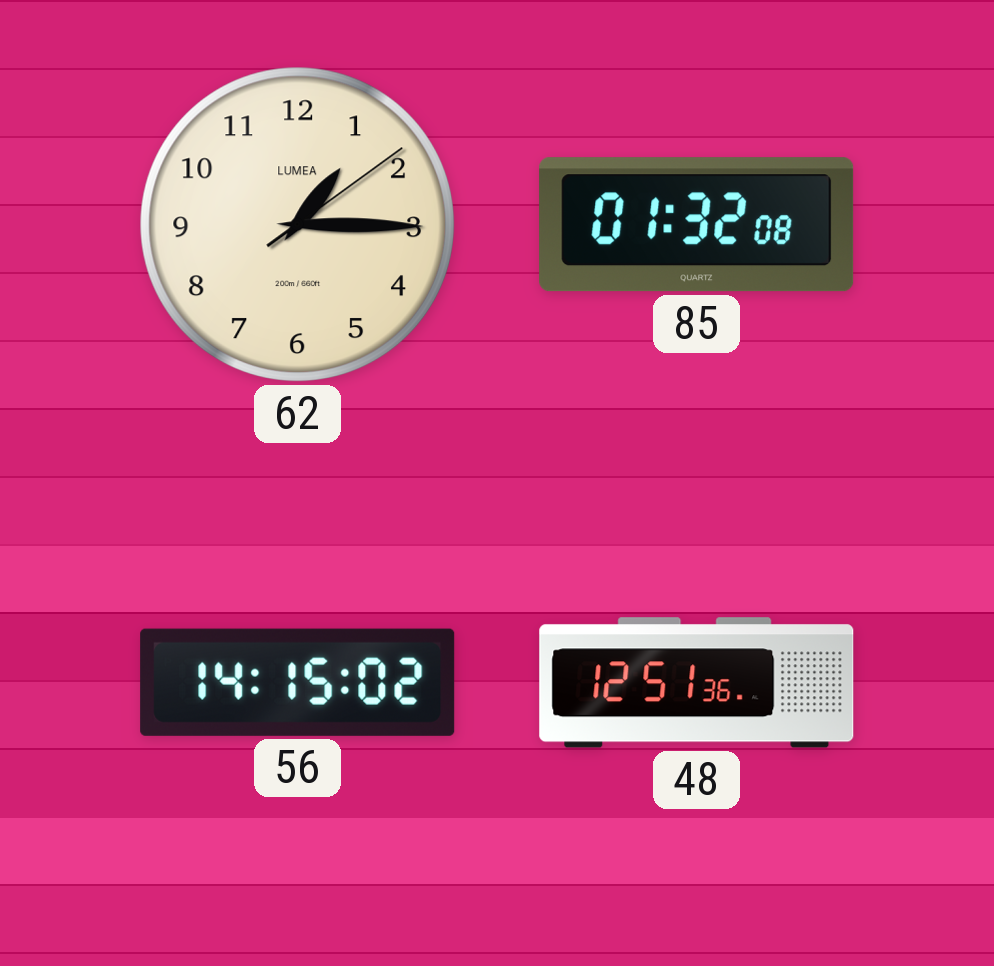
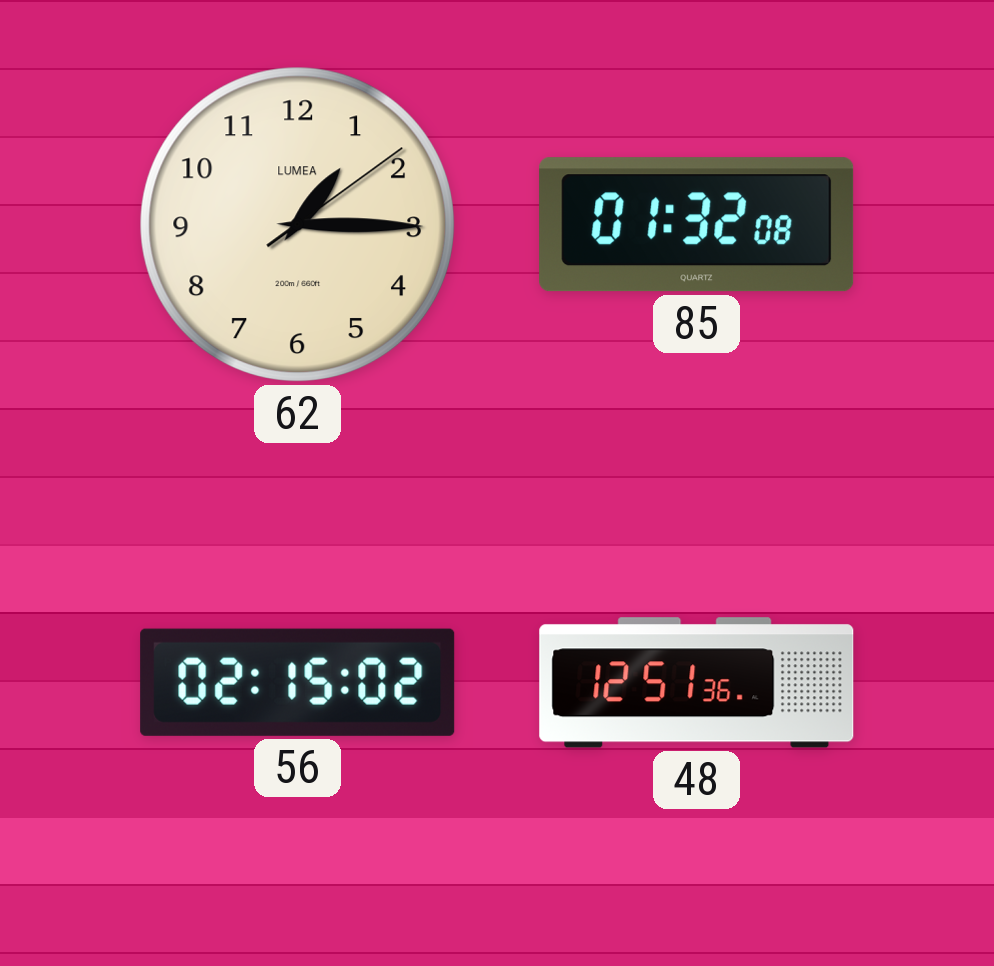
56: 14:15 -> 02:15
